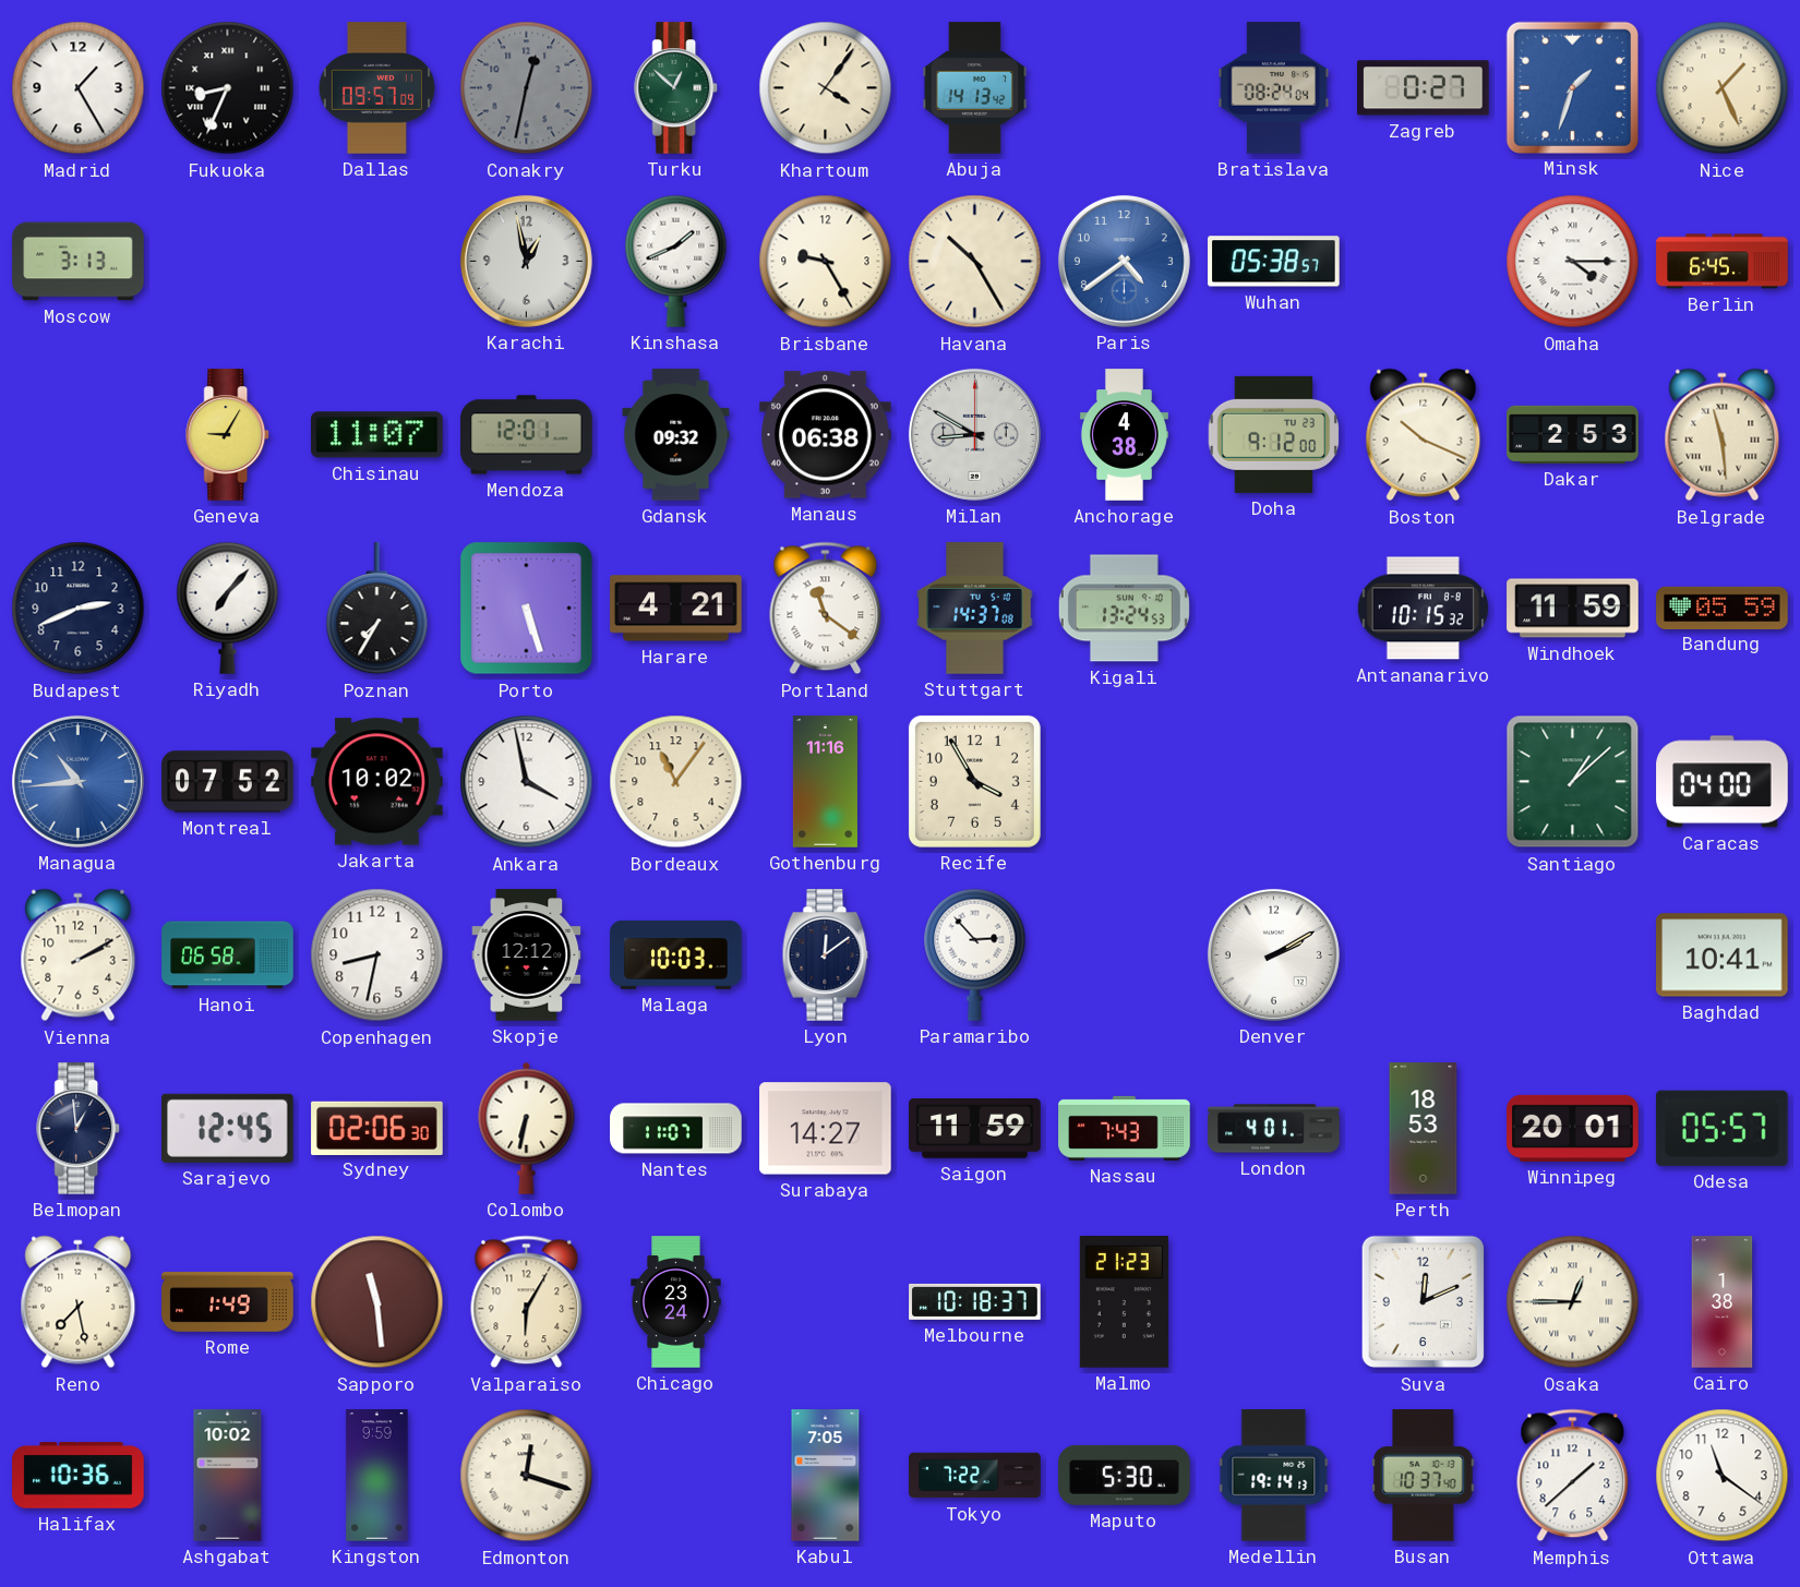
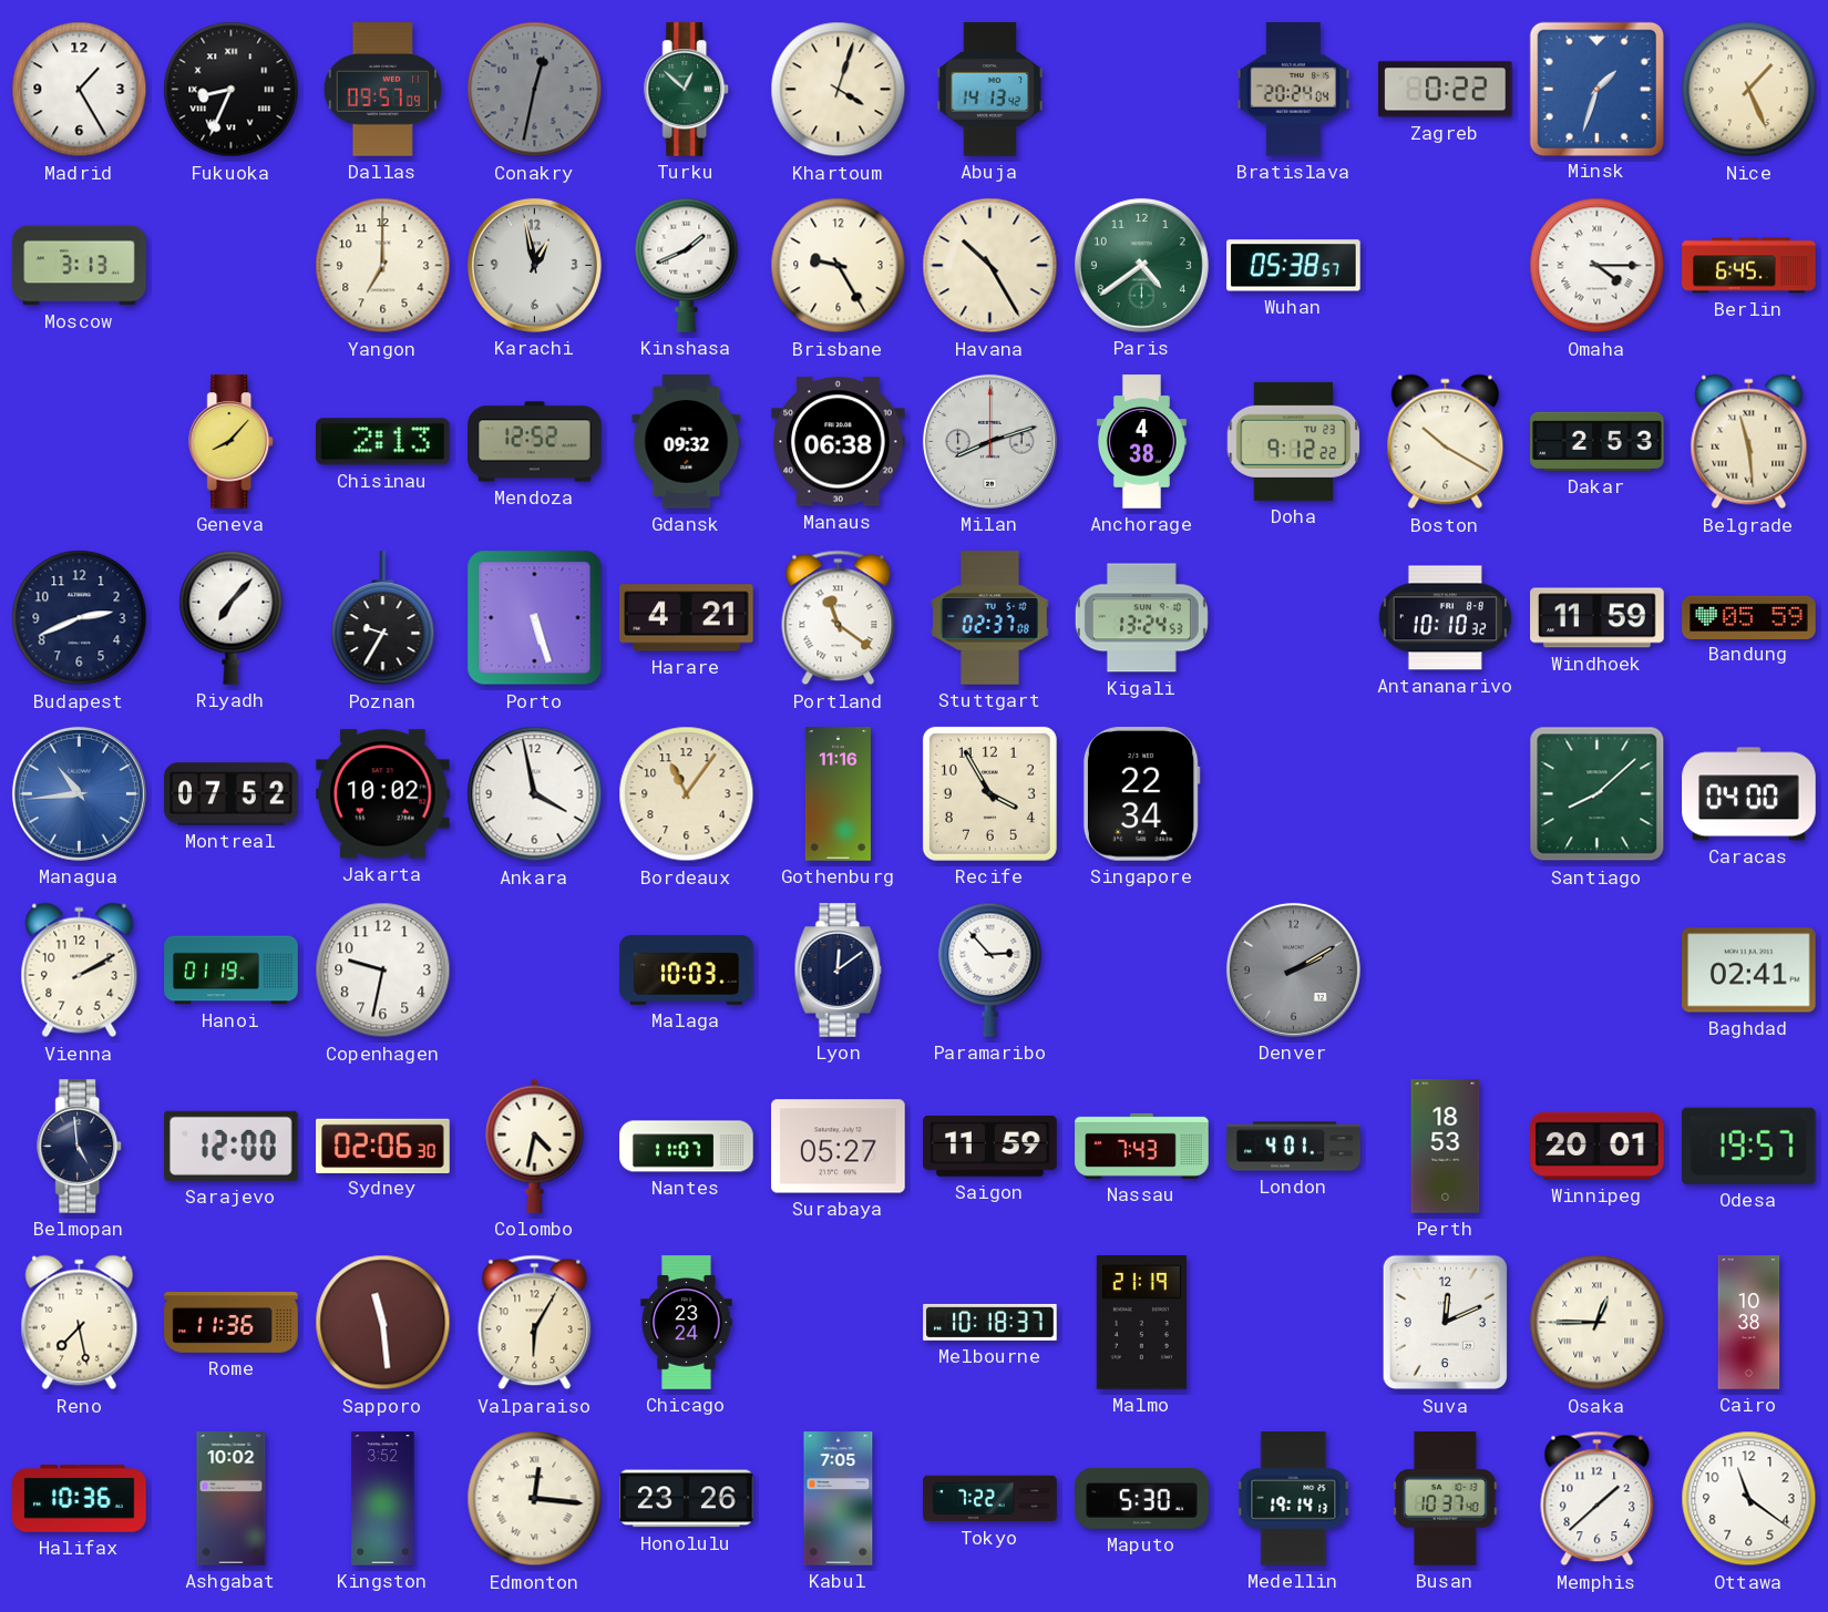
Khartoum: 4:06 -> 4:03
Bratislava: 08:24 -> 20:24
Zagreb: 0:27 -> 0:22
Yangon: none -> 7:00
Paris dial: blue -> green
Geneva: 9:05 -> 8:07
Chisinau: 11:07 -> 2:13
Mendoza: 12:01 -> 12:52
Milan: 8:50 -> 8:12
Doha: 9:12:00 -> 9:12:22
Boston: 10:19 -> 10:20
Poznan: 7:35 -> 9:35
Stuttgart: 14:37 -> 02:37
Antananarivo: 10:15 -> 10:10
Singapore: none -> 22:34
Santiago: 1:08 -> 8:08
Hanoi: 06:58 -> 01:19
Copenhagen: 8:32 -> 9:32
Skopje: 12:12 -> none
Denver dial: white -> grey
Baghdad: 10:41 -> 02:41
Belmopan: 12:59 -> 4:59
Sarajevo: 12:45 -> 12:00
Colombo: 6:32 -> 4:32
Surabaya: 14:27 -> 05:27
Odesa: 05:57 -> 19:57
Rome: 1:49 -> 11:36
Malmo: 21:23 -> 21:19
Cairo: 1:38 -> 10:38
Kingston: 9:59 -> 3:52
Edmonton: 12:18 -> 12:16
Honolulu: none -> 23:26
